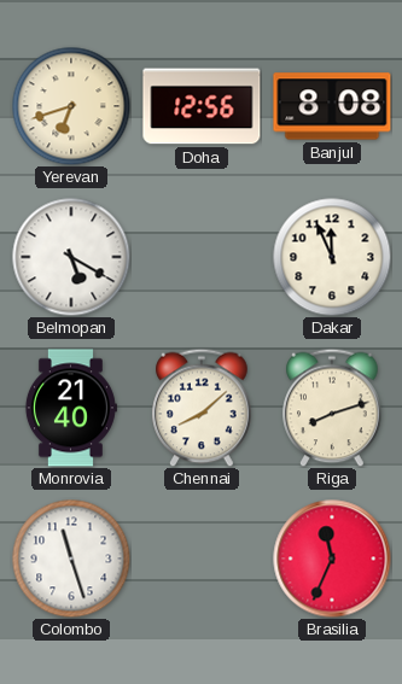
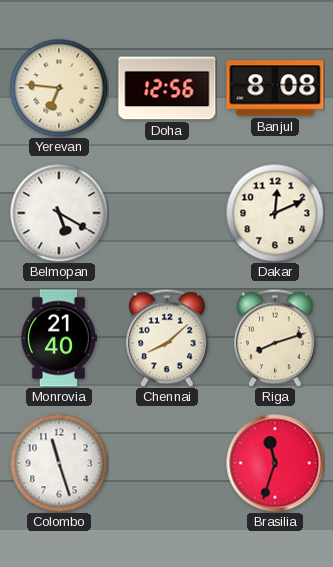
Yerevan: 6:42 -> 6:46
Dakar: 11:56 -> 12:11
Brasilia: 11:34 -> 11:33
